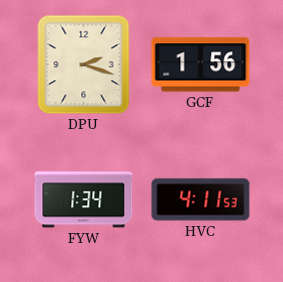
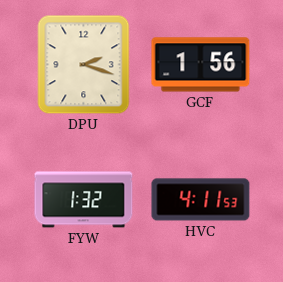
FYW: 1:34 -> 1:32
